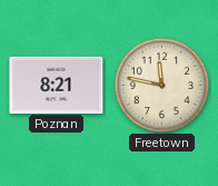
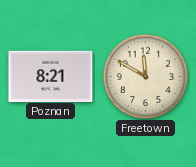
Freetown: 11:47 -> 11:50
